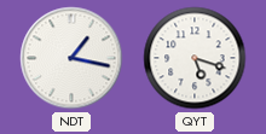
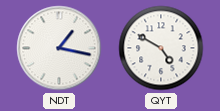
QYT: 5:18 -> 4:50
